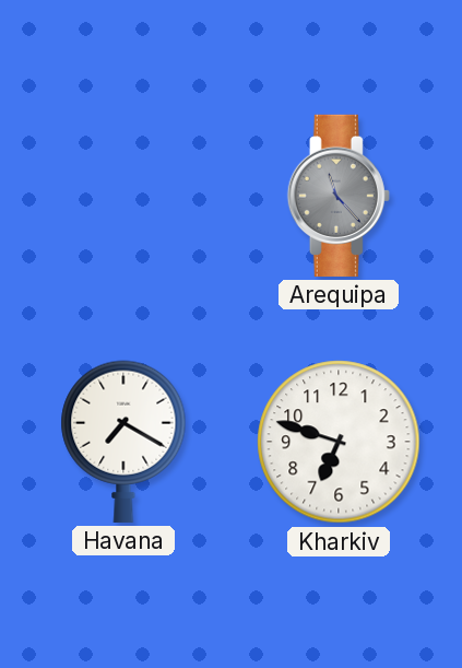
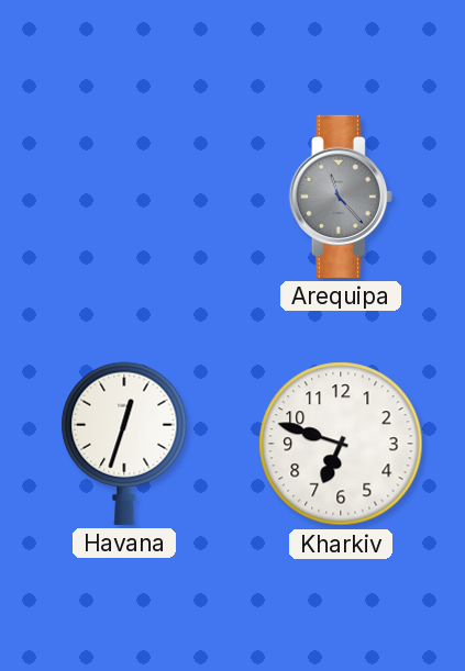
Havana: 7:20 -> 12:33
